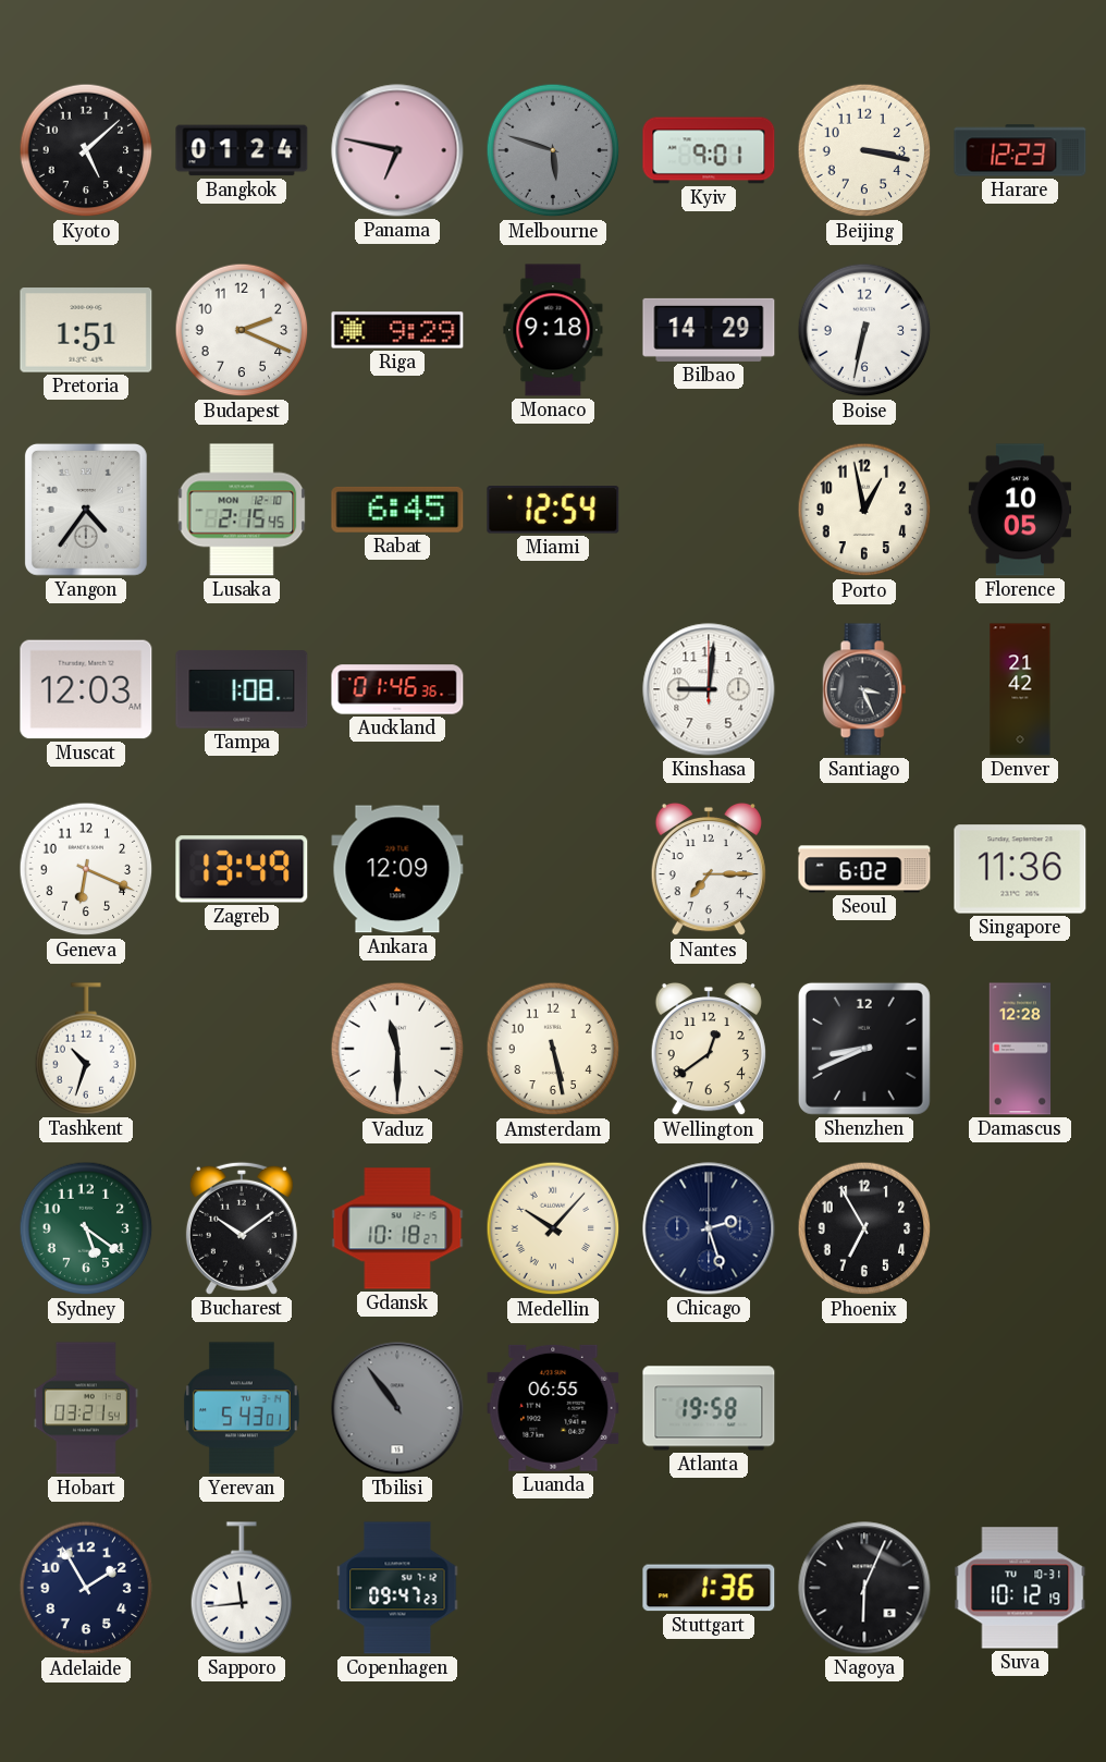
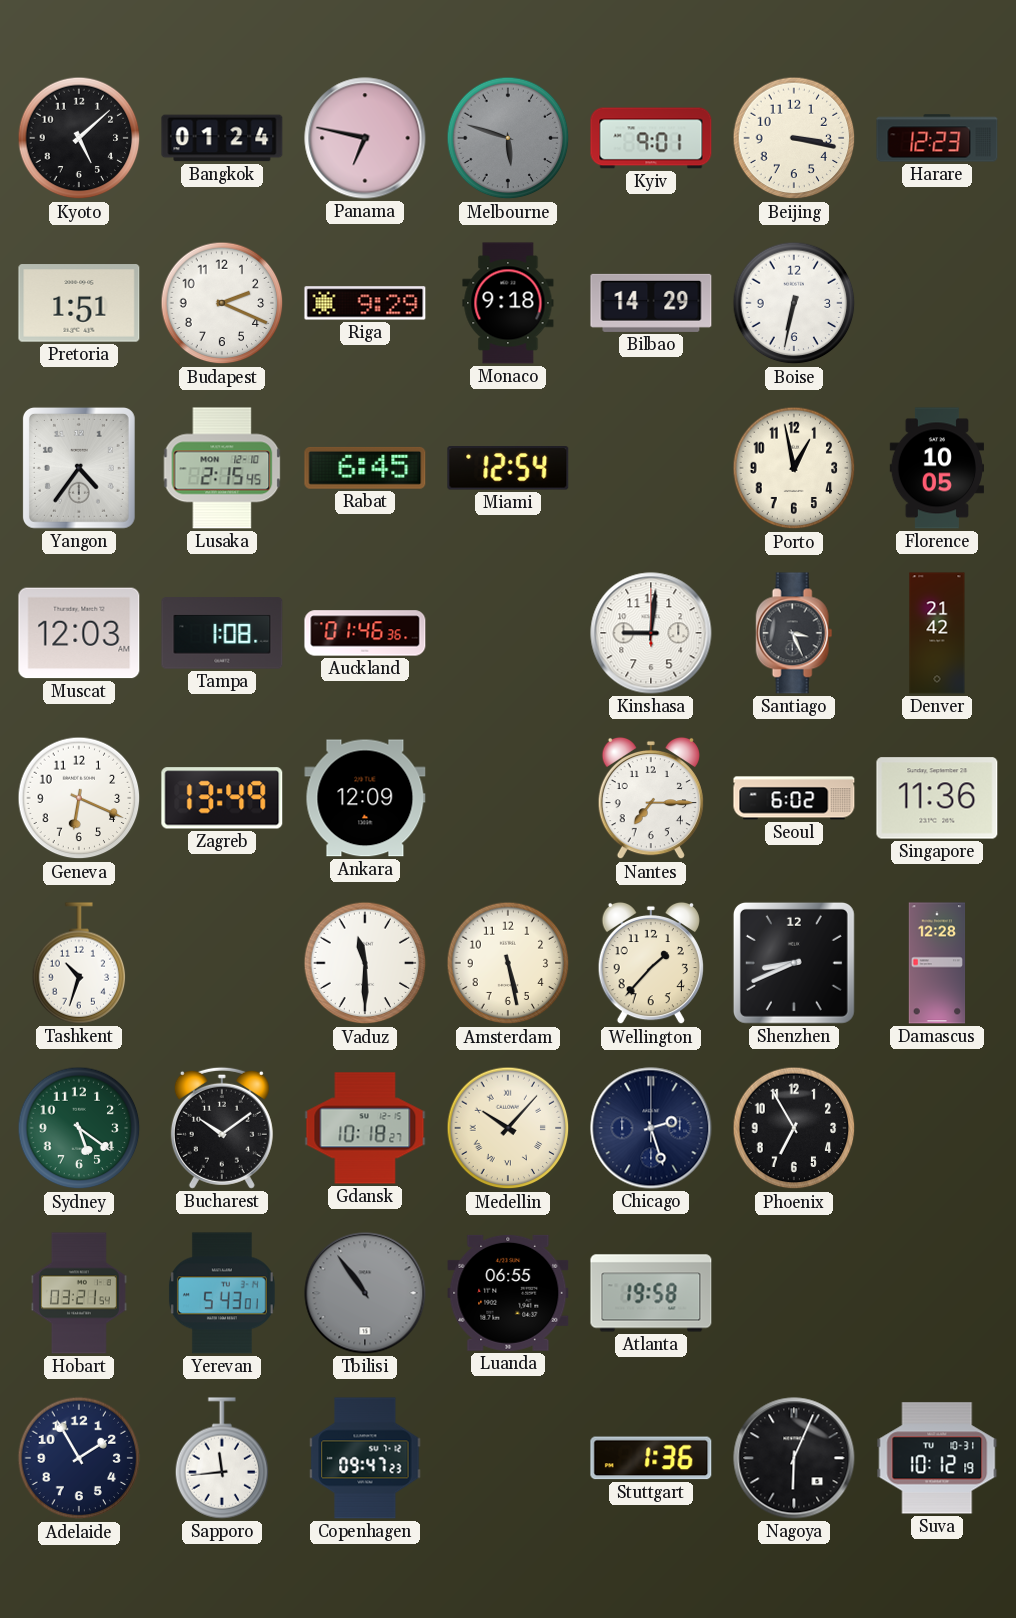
Wellington: 12:39 -> 1:37
